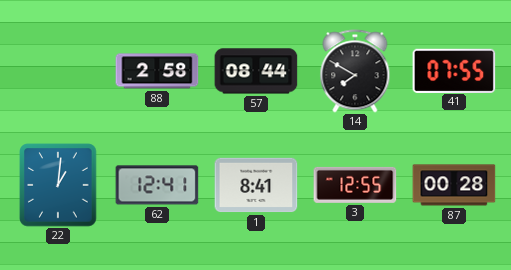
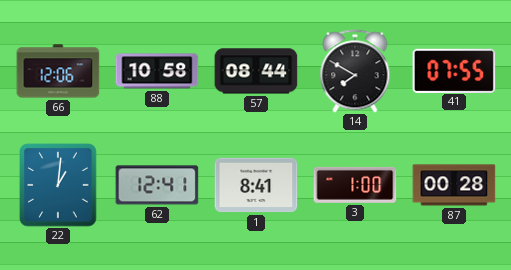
66: none -> 12:06
88: 2:58 -> 10:58
3: 12:55 -> 1:00
